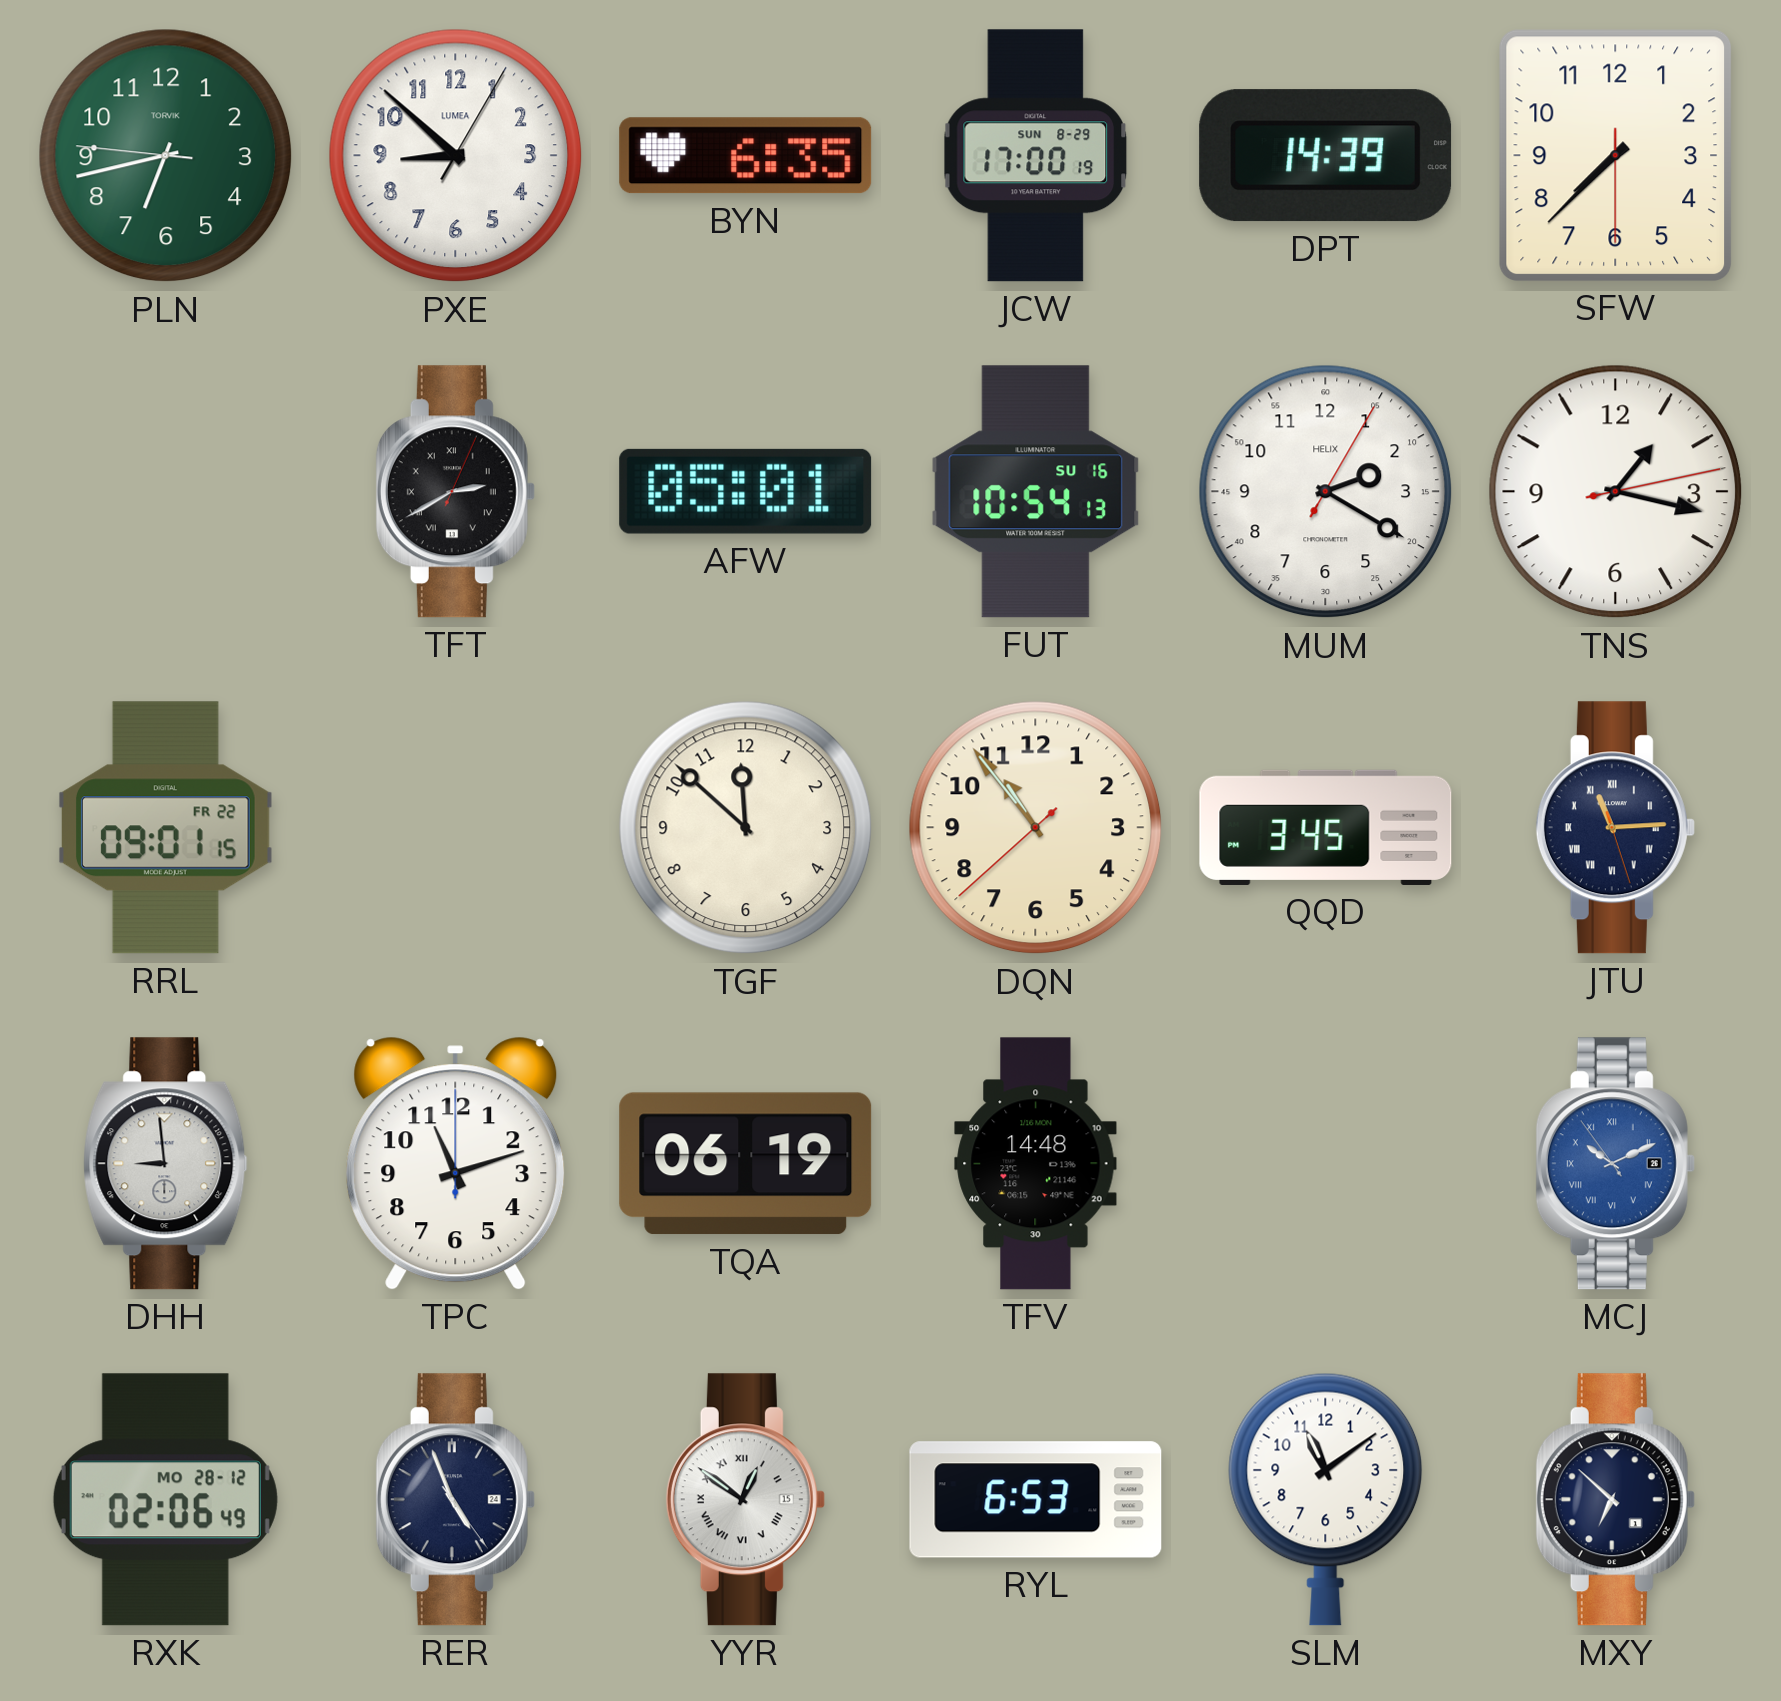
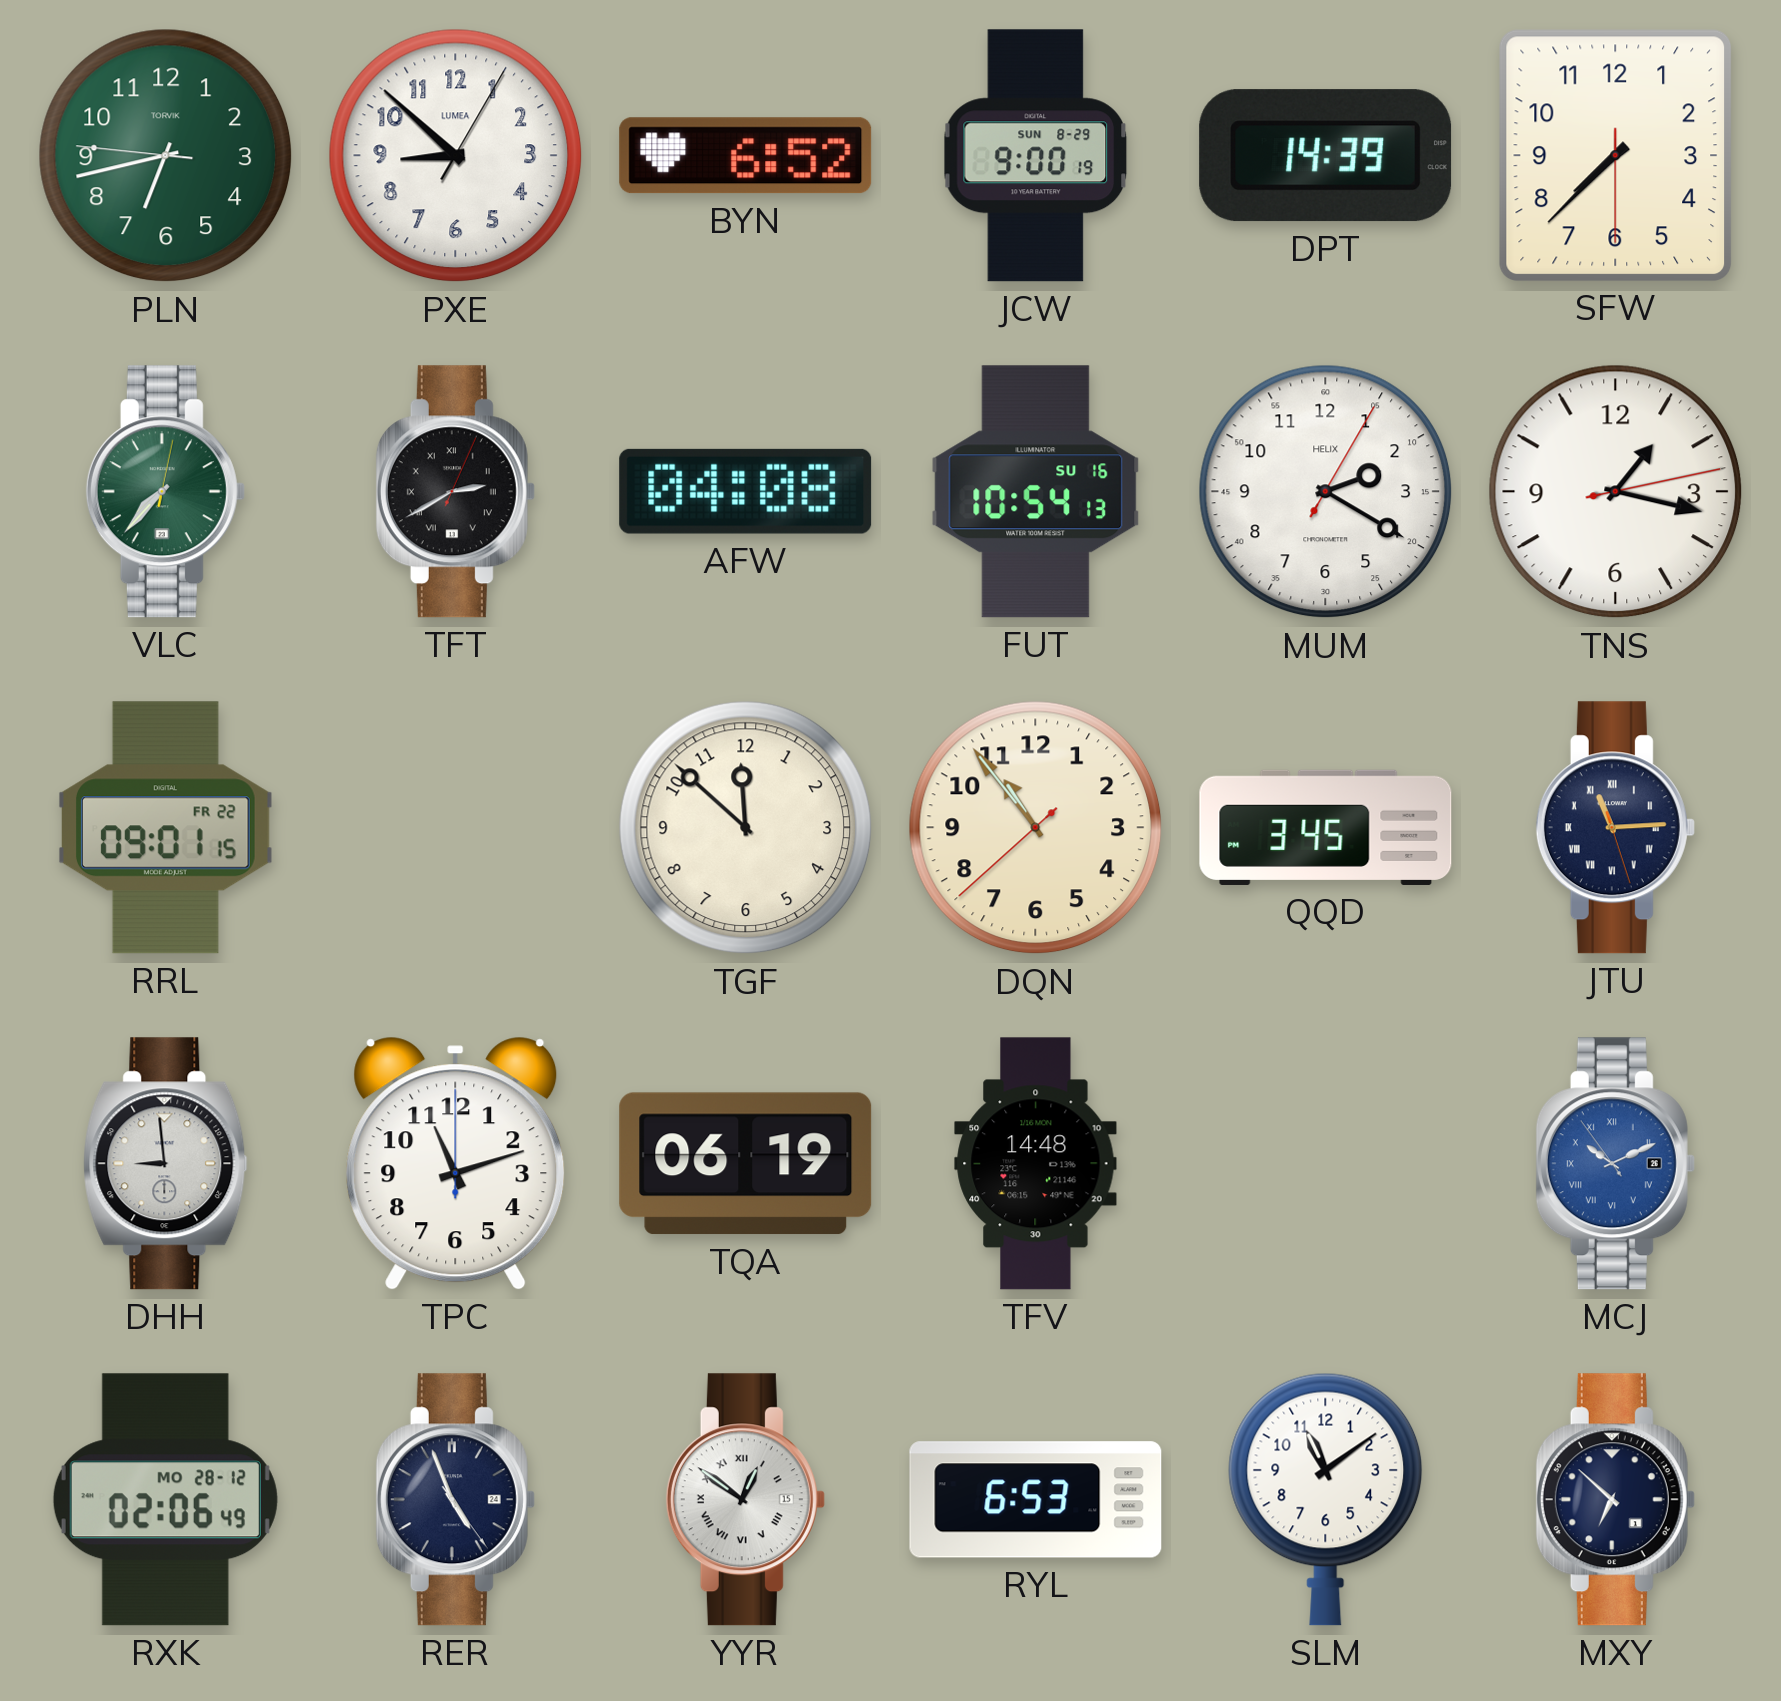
BYN: 6:35 -> 6:52
JCW: 17:00 -> 9:00
VLC: none -> 7:37
AFW: 05:01 -> 04:08
